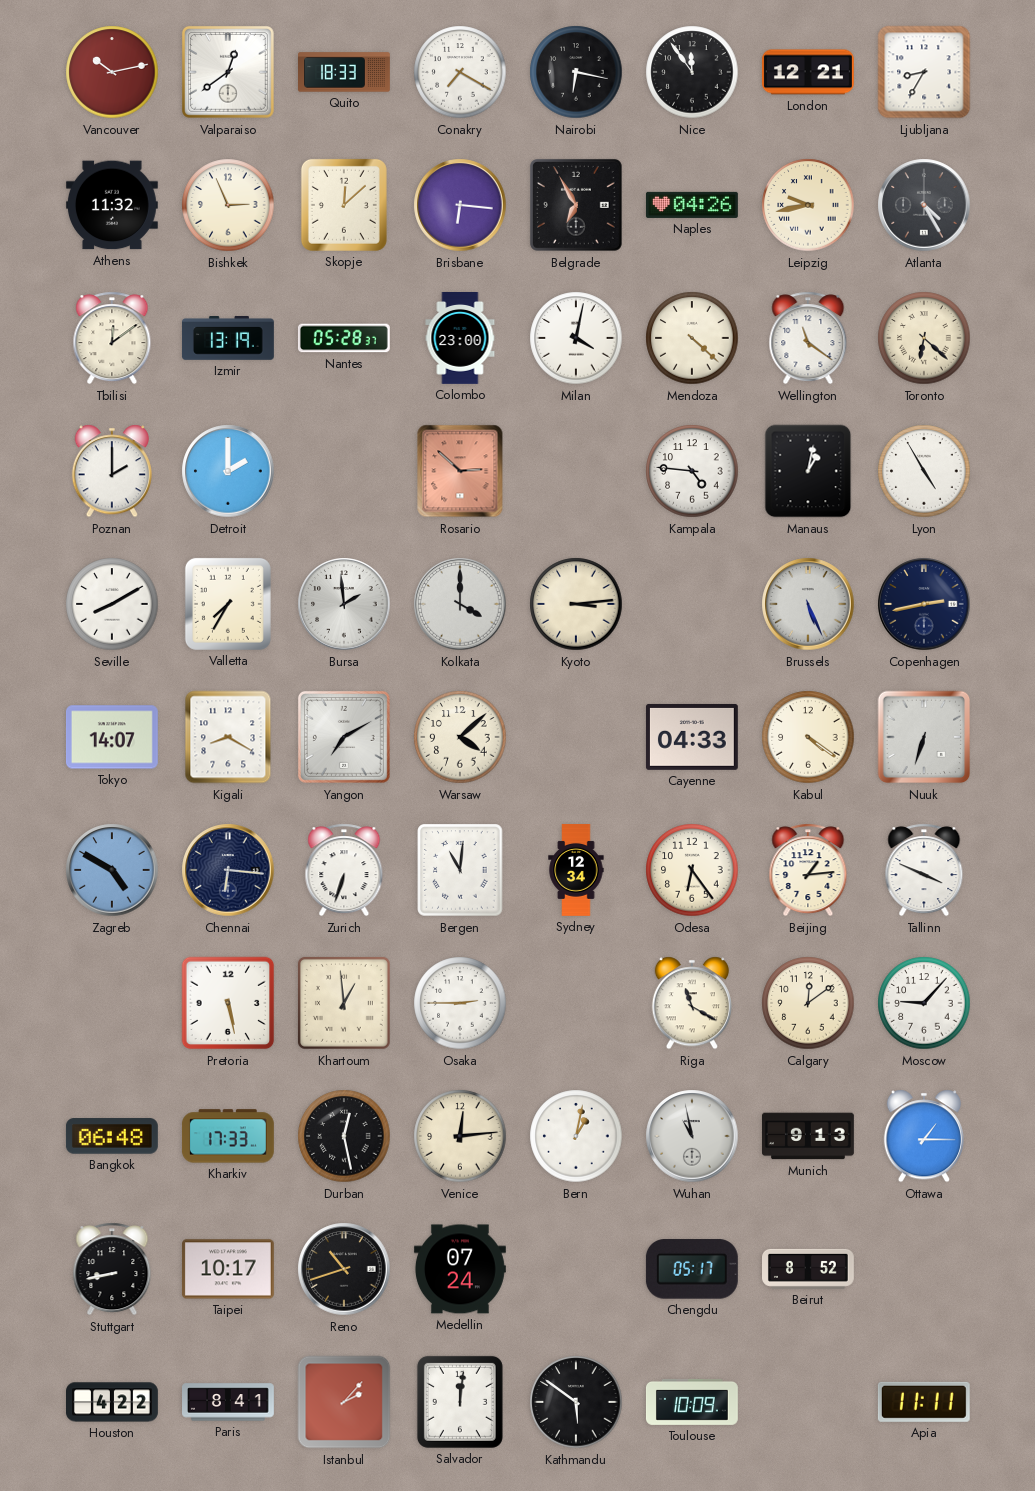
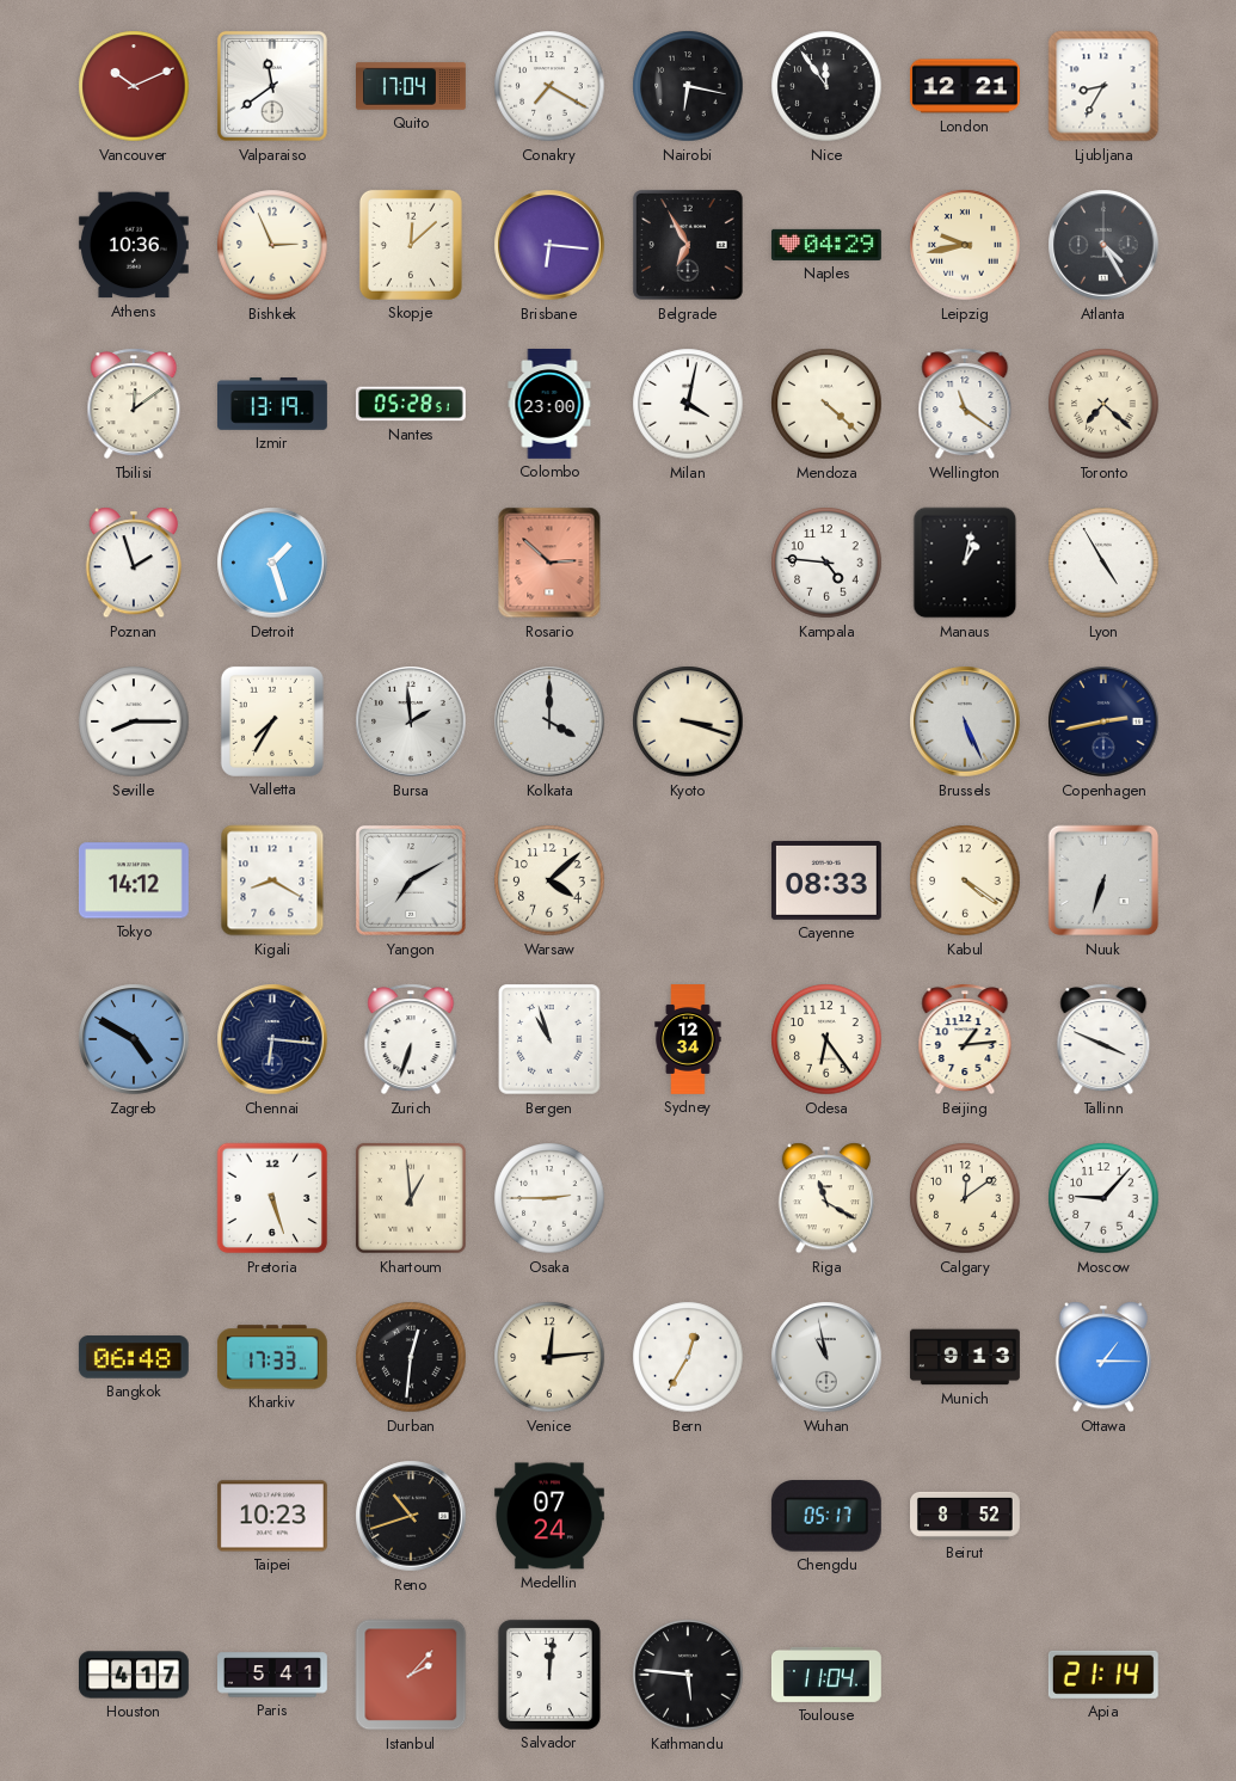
Vancouver: 10:13 -> 10:11
Valparaiso: 12:39 -> 11:39
Quito: 18:33 -> 17:04
Athens: 11:32 -> 10:36
Naples: 04:26 -> 04:29
Nantes: 05:28:37 -> 05:28:51
Toronto: 6:22 -> 7:22
Poznan: 2:00 -> 1:57
Detroit: 2:00 -> 1:27
Seville: 8:10 -> 8:15
Kyoto: 3:14 -> 3:18
Tokyo: 14:07 -> 14:12
Cayenne: 04:33 -> 08:33
Bergen: 11:01 -> 10:57
Pretoria: 5:28 -> 5:27
Durban: 12:28 -> 12:31
Bern: 1:02 -> 12:35
Stuttgart: 8:43 -> none
Taipei: 10:17 -> 10:23
Houston: 4:22 -> 4:17
Paris: 8:41 -> 5:41
Kathmandu: 5:51 -> 5:46
Toulouse: 10:09 -> 11:04
Apia: 11:11 -> 21:14
